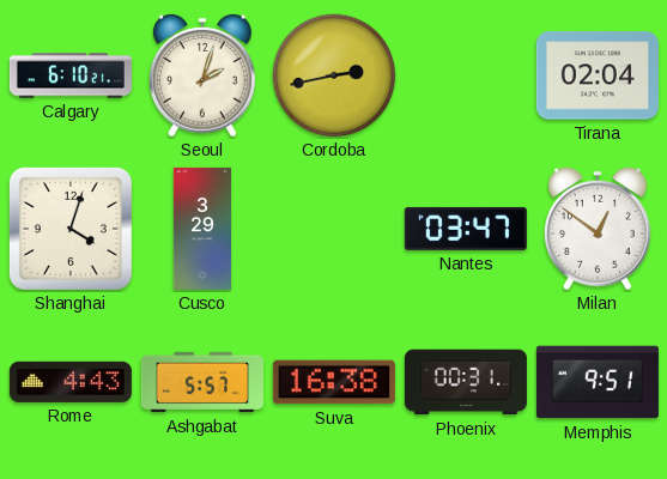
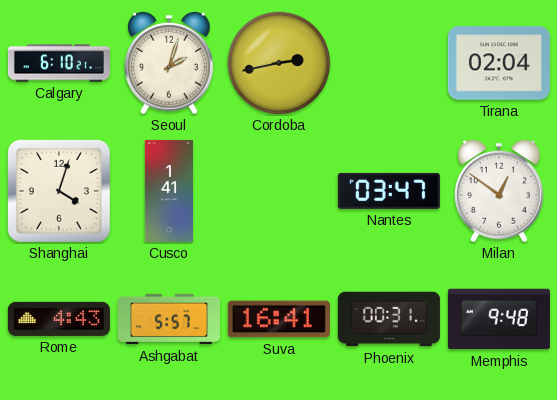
Cusco: 3:29 -> 1:41
Suva: 16:38 -> 16:41
Memphis: 9:51 -> 9:48
